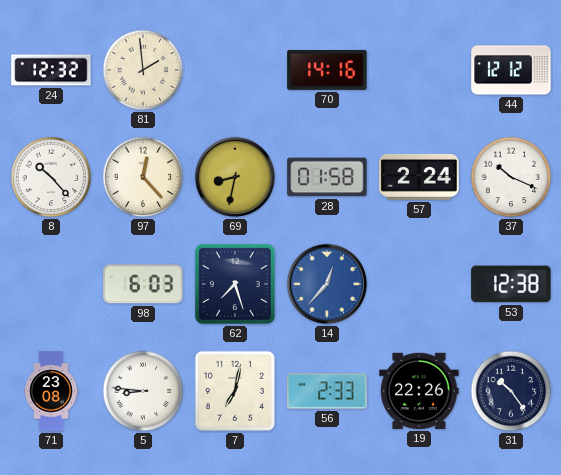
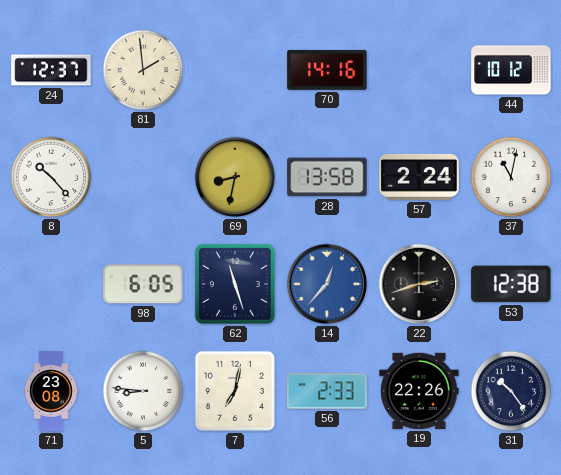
24: 12:32 -> 12:37
44: 12:12 -> 10:12
97: 12:23 -> none
28: 01:58 -> 13:58
37: 10:19 -> 11:02
98: 6:03 -> 6:05
62: 7:27 -> 11:27
22: none -> 2:42
